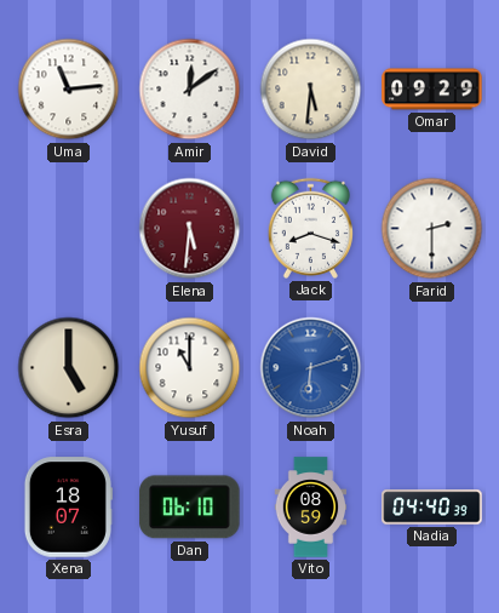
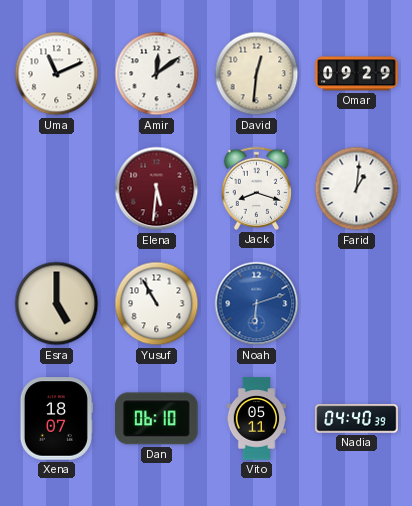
Uma: 11:14 -> 11:11
David: 5:31 -> 12:31
Farid: 2:30 -> 1:01
Yusuf: 11:00 -> 10:55
Vito: 08:59 -> 05:11
